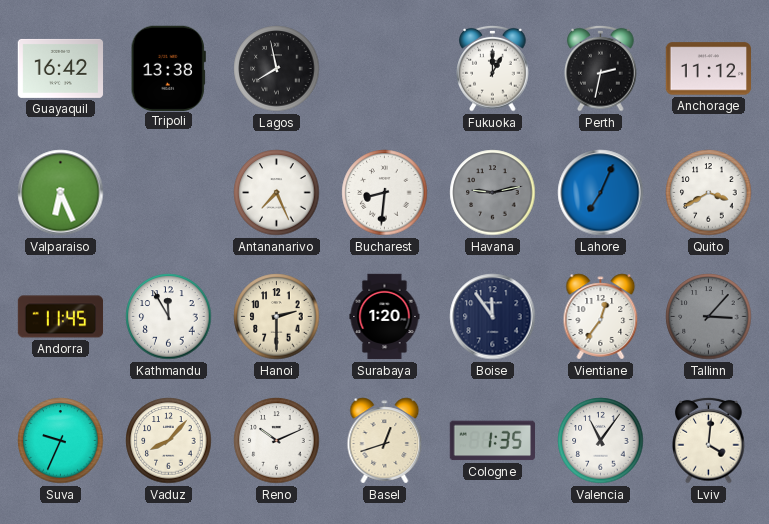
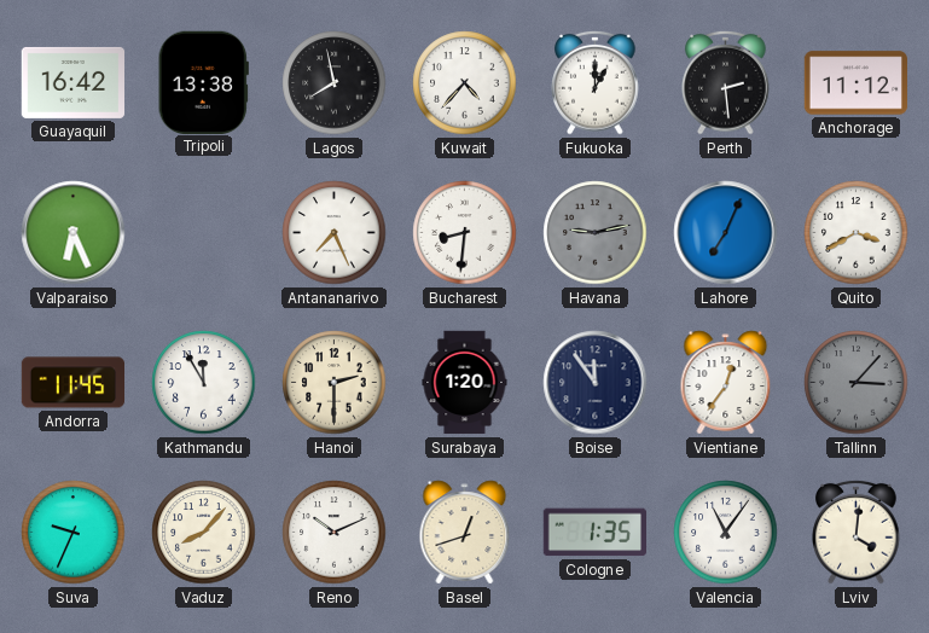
Kuwait: none -> 4:37
Perth: 2:32 -> 2:29
